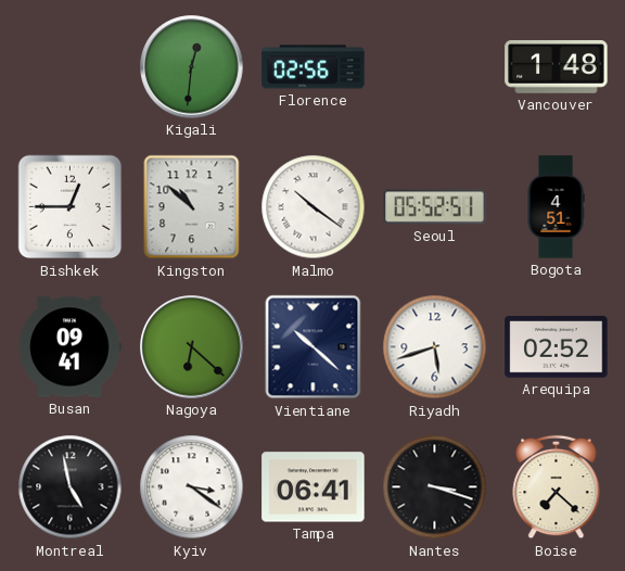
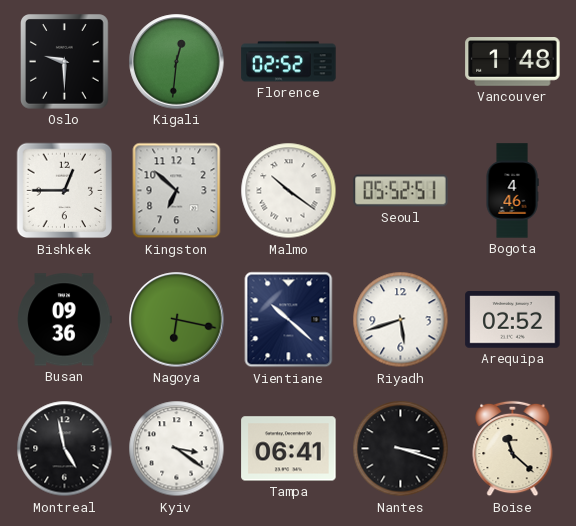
Oslo: none -> 9:30
Florence: 02:56 -> 02:52
Kingston: 10:52 -> 6:52
Bogota: 4:51 -> 4:46
Busan: 09:41 -> 09:36
Nagoya: 6:22 -> 6:17
Boise: 7:22 -> 11:22
